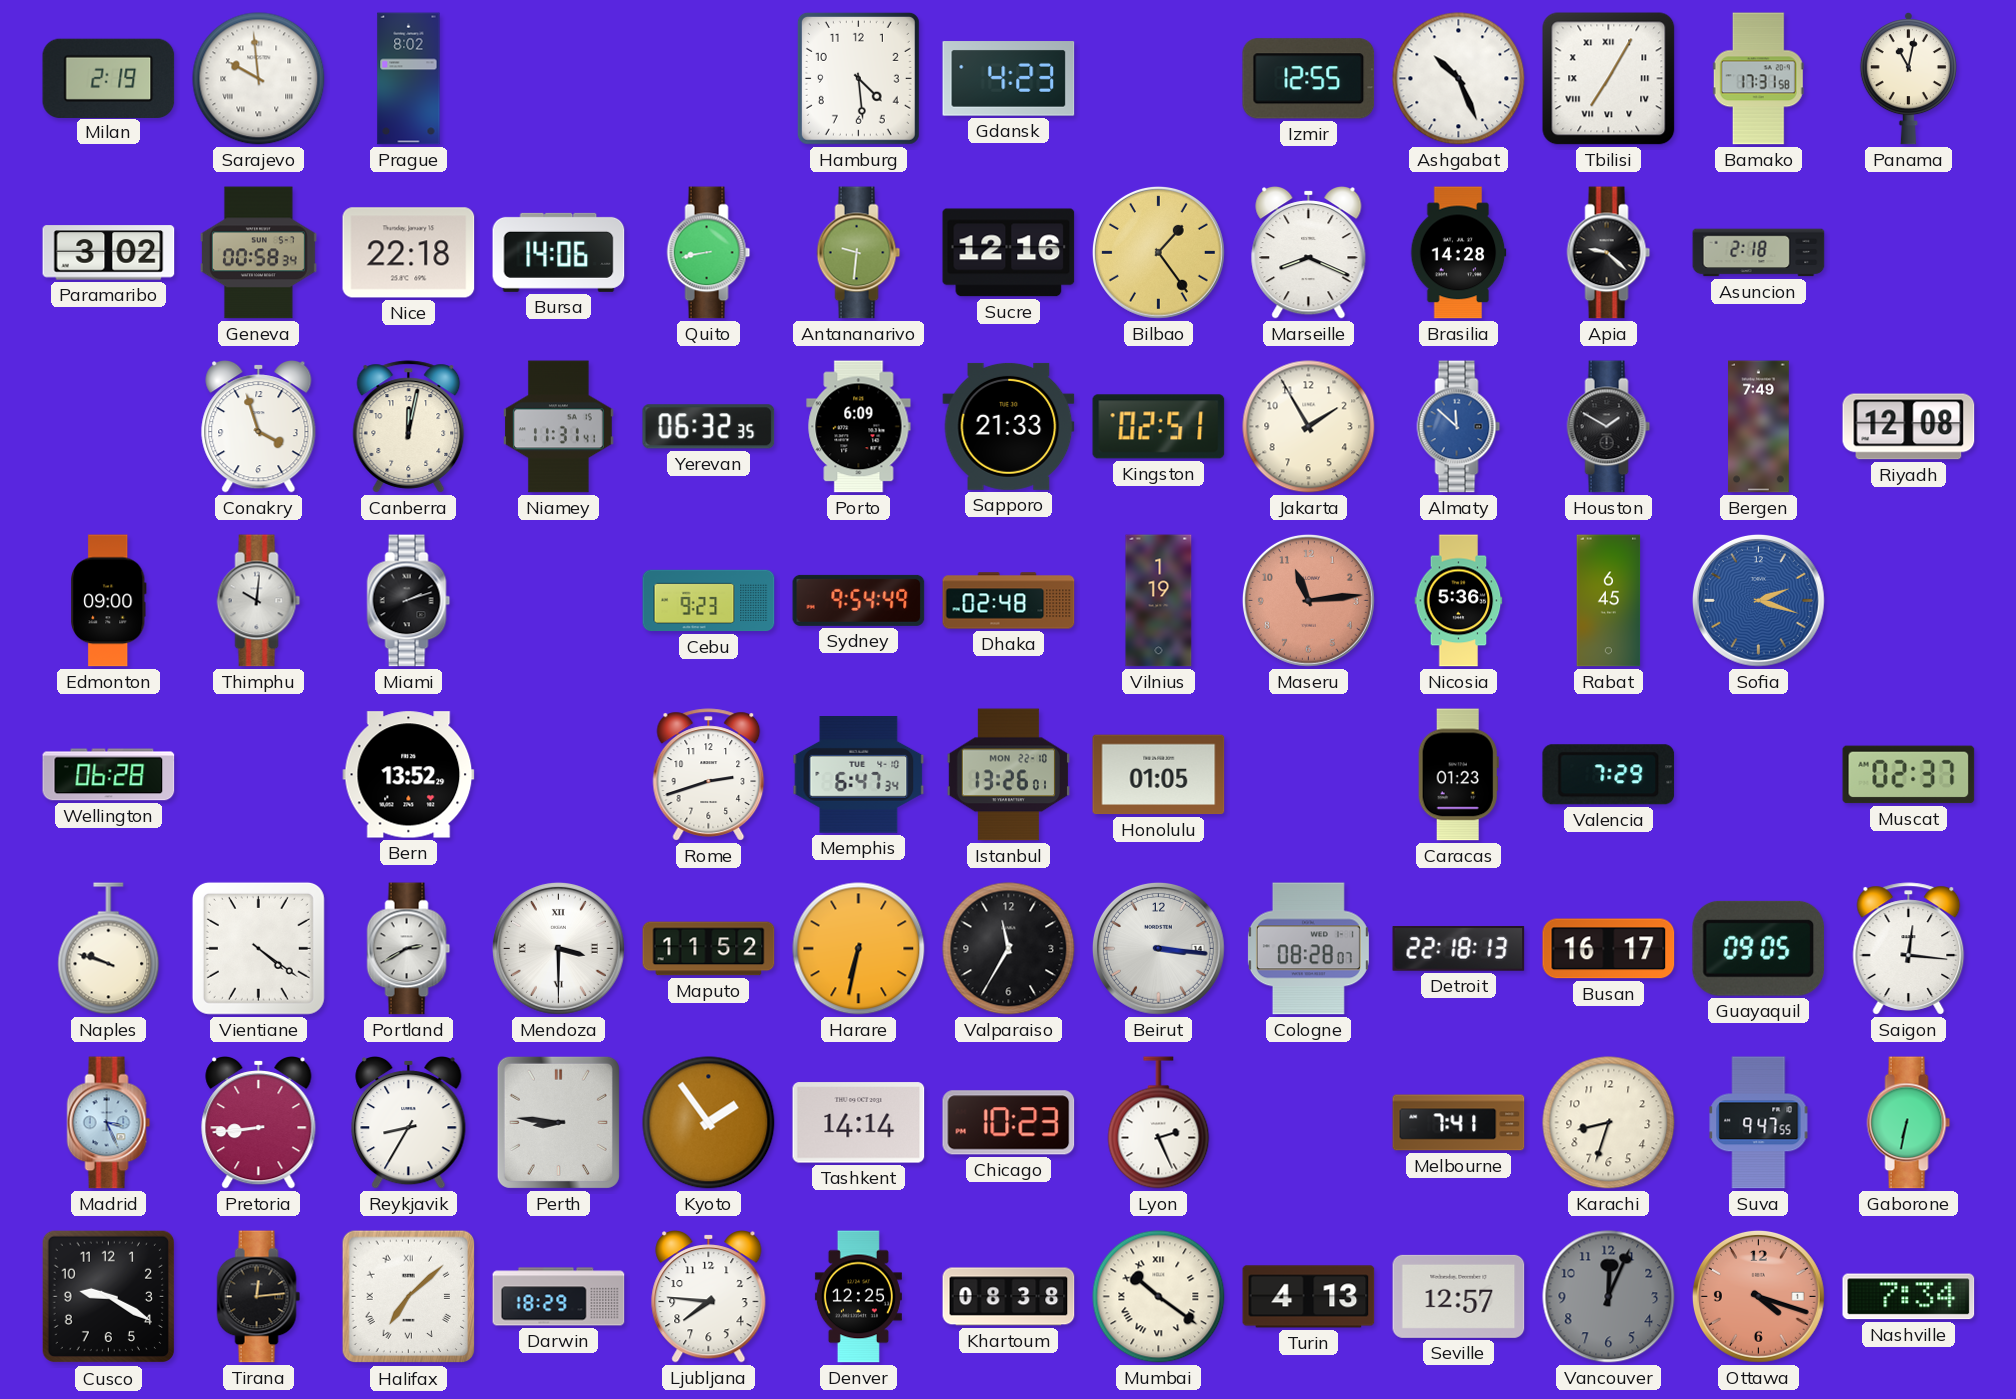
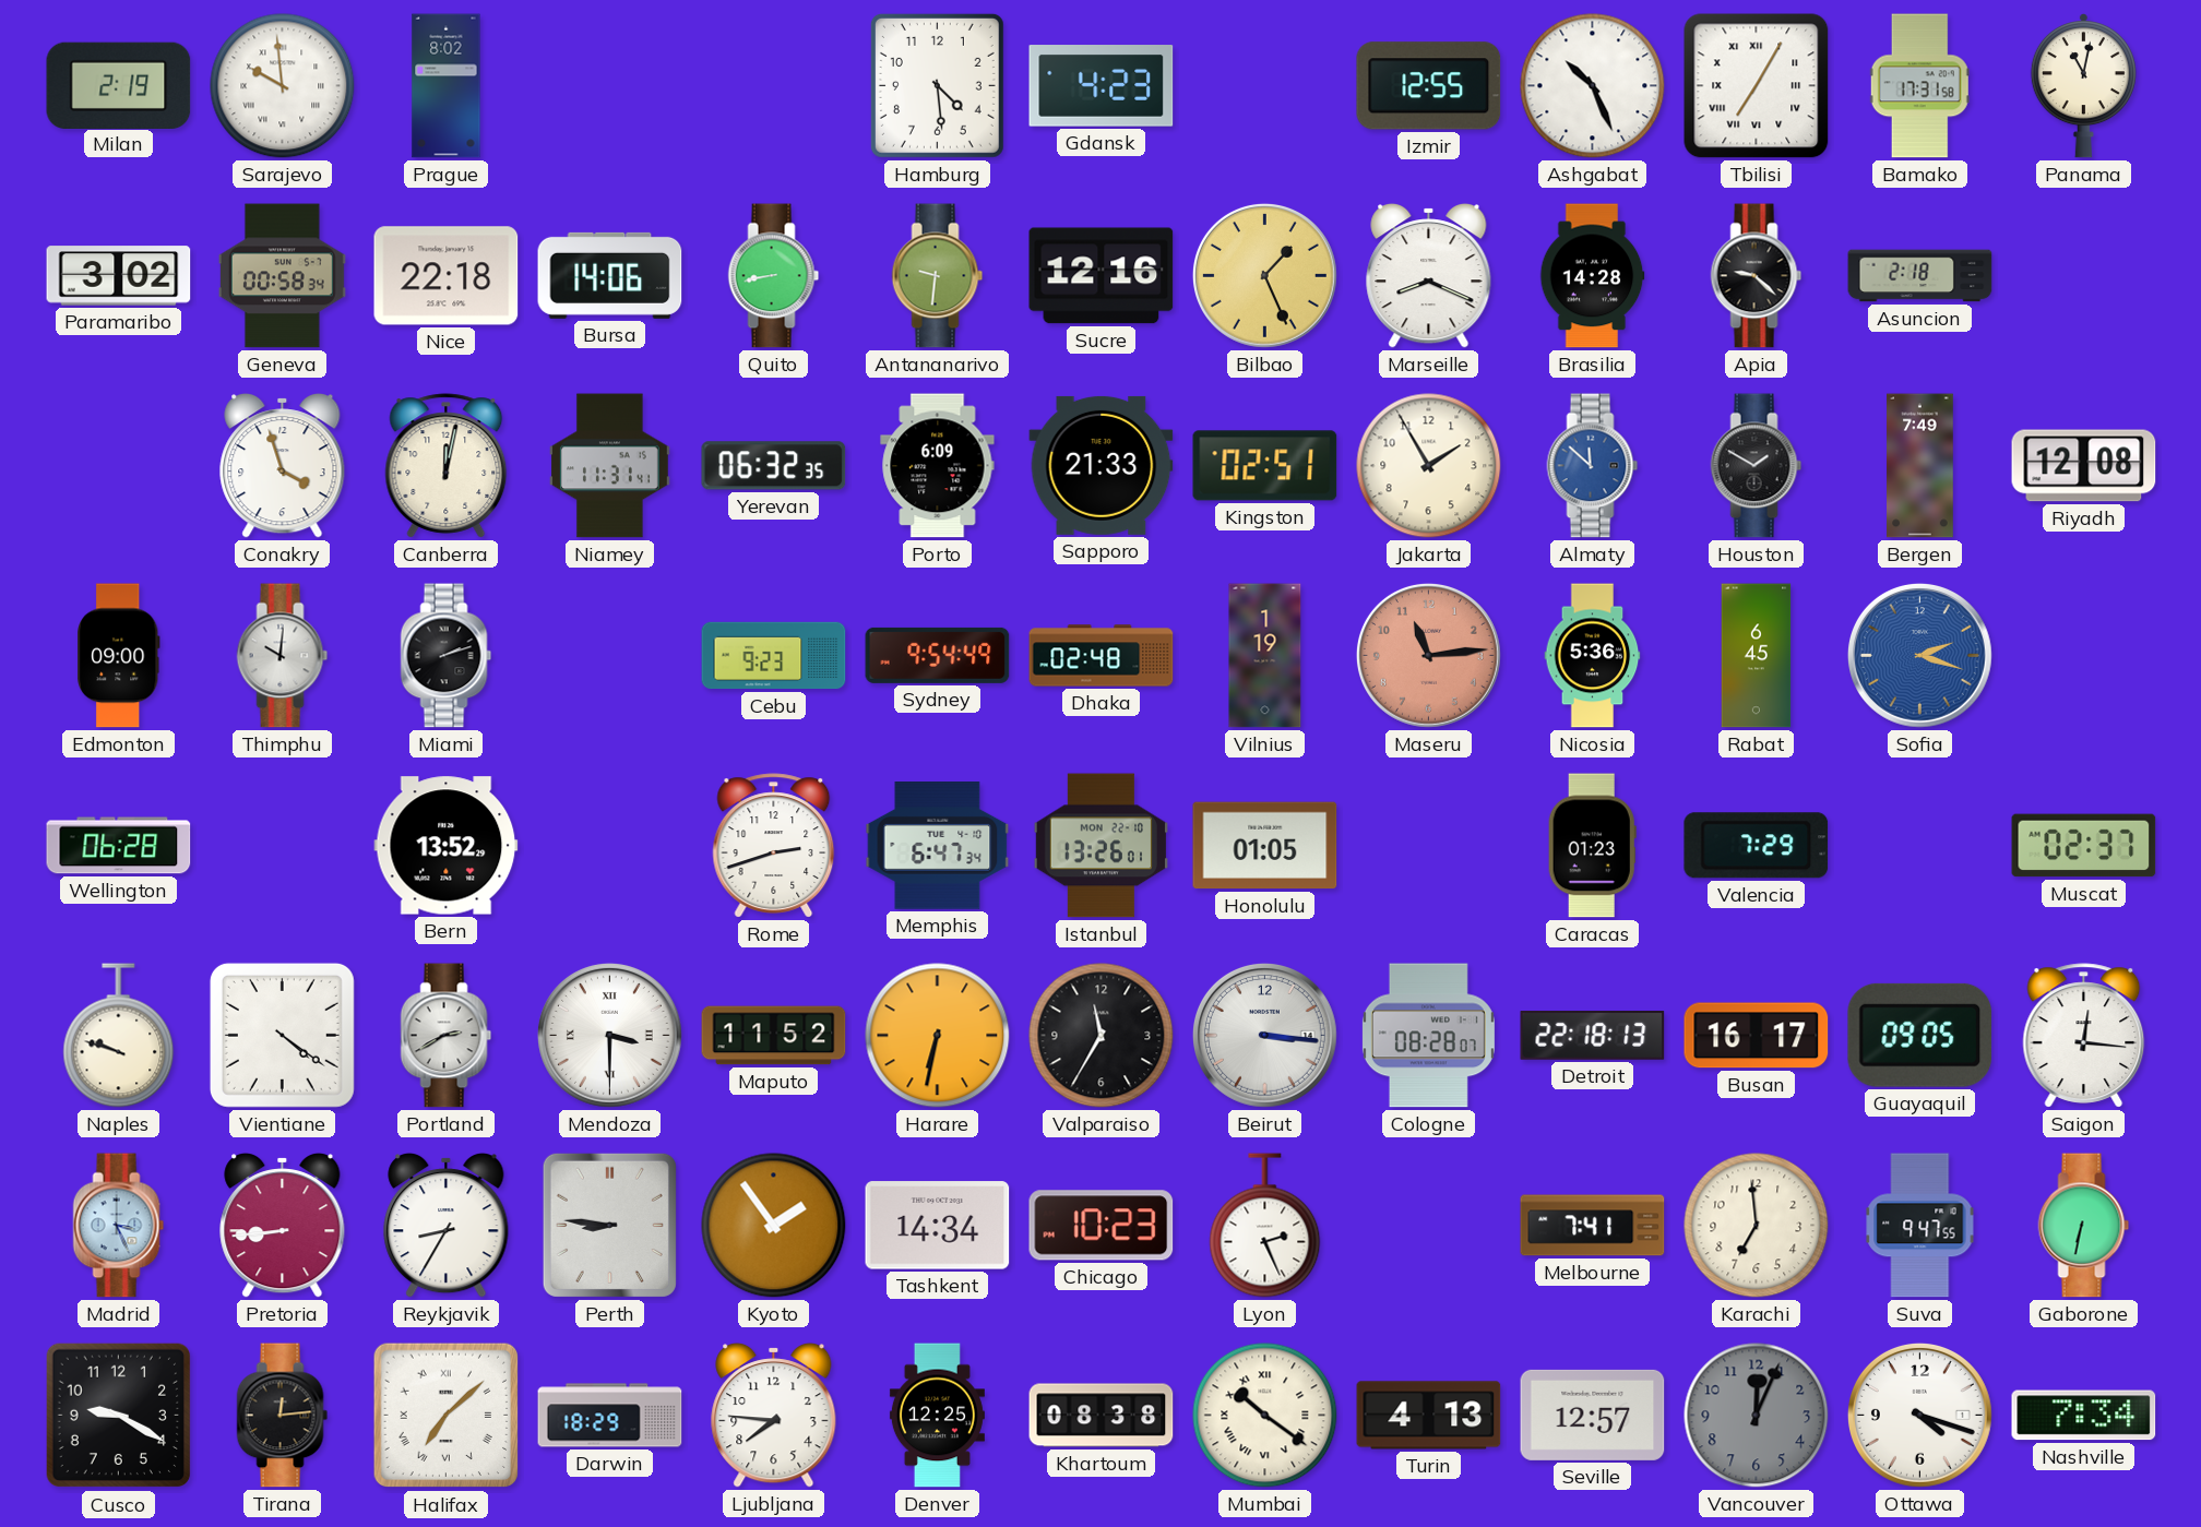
Bilbao: 1:24 -> 1:26
Tashkent: 14:14 -> 14:34
Karachi: 8:33 -> 6:59
Ottawa dial: salmon -> white
